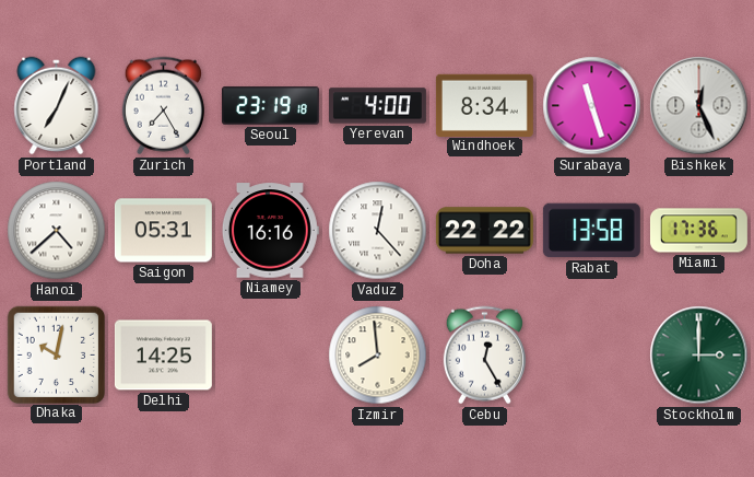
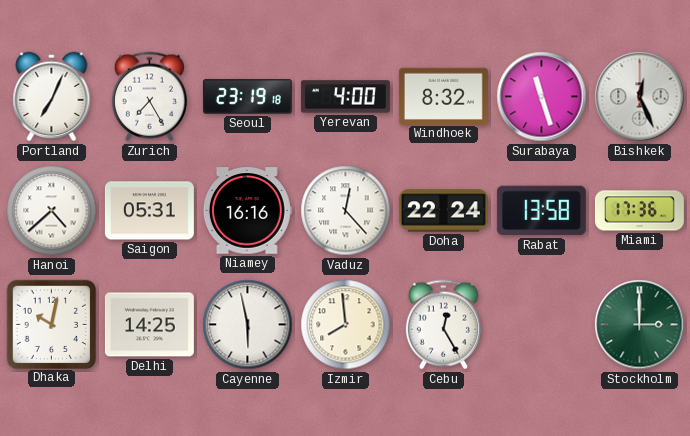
Windhoek: 8:34 -> 8:32
Doha: 22:22 -> 22:24
Cayenne: none -> 5:58
